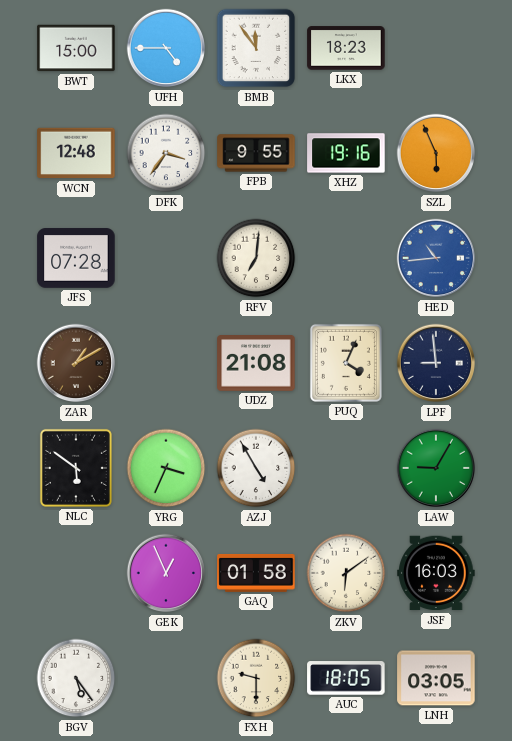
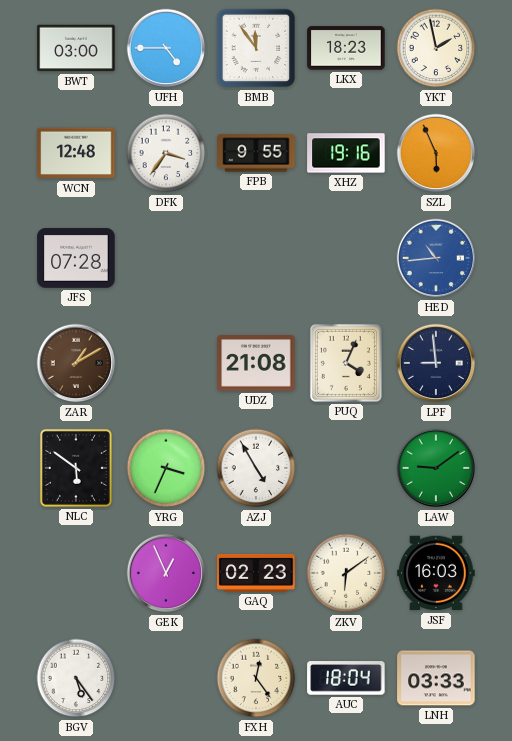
BWT: 15:00 -> 03:00
YKT: none -> 1:58
RFV: 7:01 -> none
LAW: 9:05 -> 9:09
GAQ: 01:58 -> 02:23
FXH: 9:30 -> 12:24
AUC: 18:05 -> 18:04
LNH: 03:05 -> 03:33
